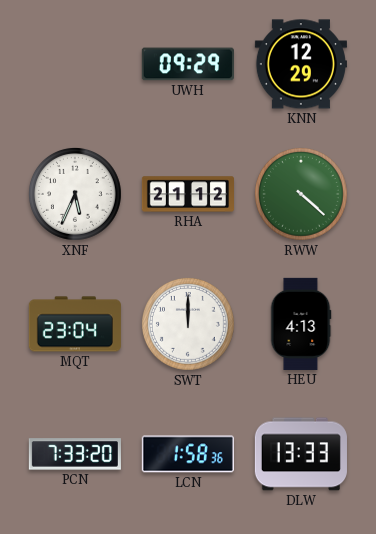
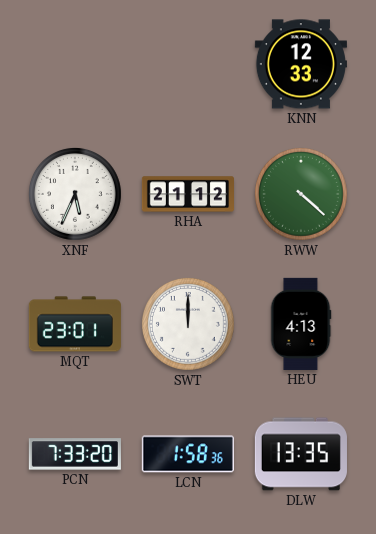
UWH: 09:29 -> none
KNN: 12:29 -> 12:33
MQT: 23:04 -> 23:01
DLW: 13:33 -> 13:35
